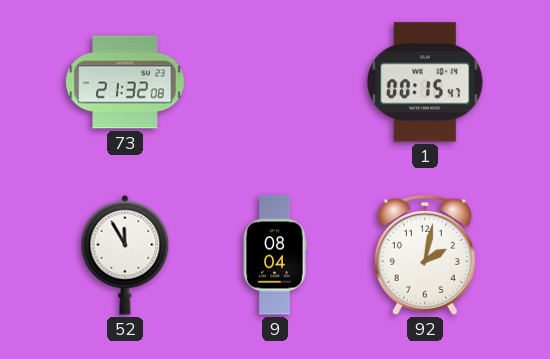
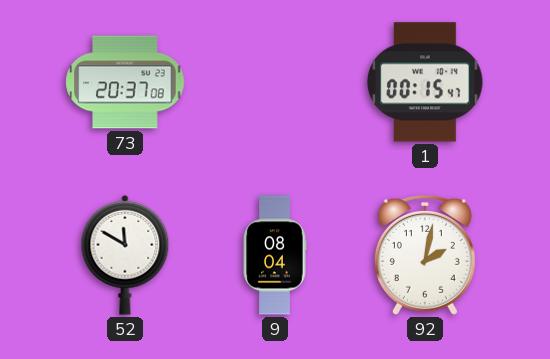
73: 21:32 -> 20:37
52: 11:55 -> 11:50
